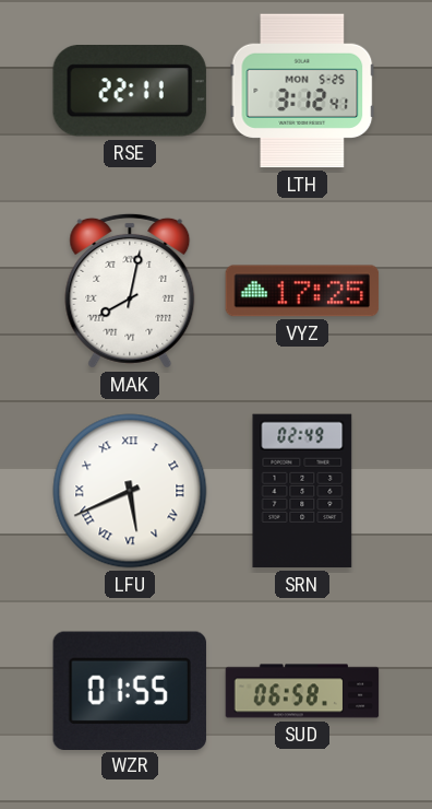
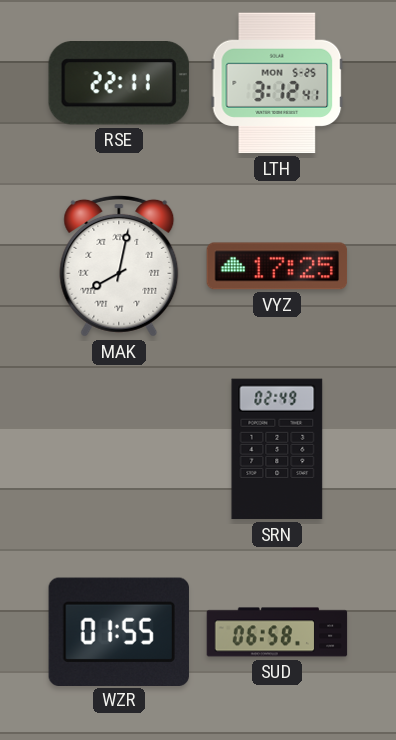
LFU: 5:41 -> none
